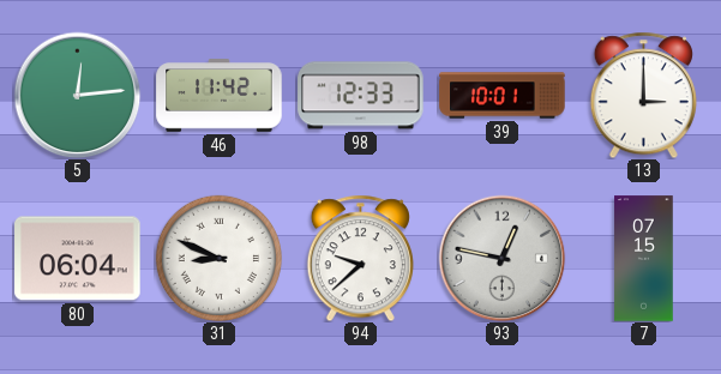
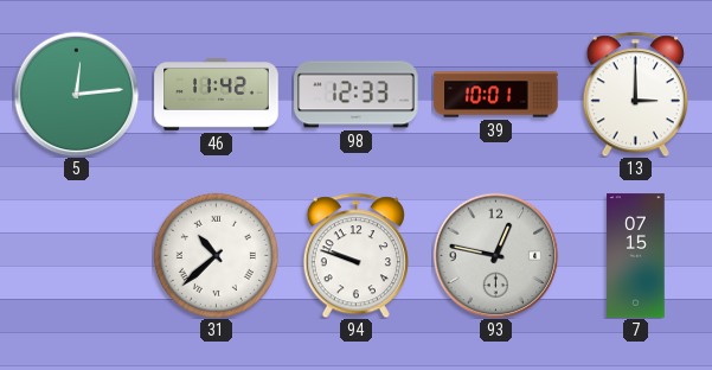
80: 06:04 -> none
31: 8:49 -> 10:38
94: 9:38 -> 9:48
